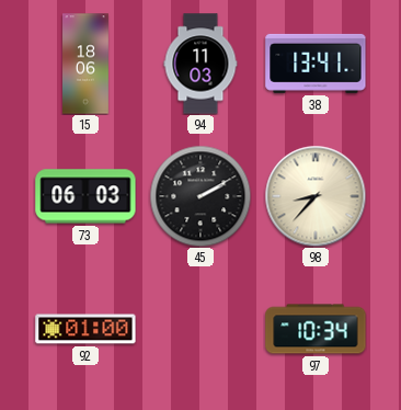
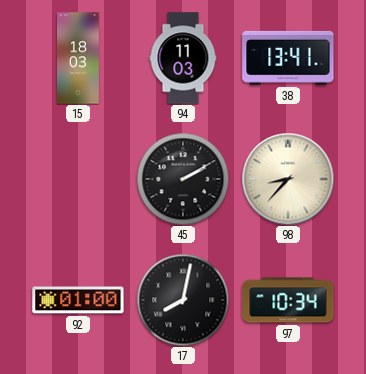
15: 18:06 -> 18:03
73: 06:03 -> none
17: none -> 8:02
